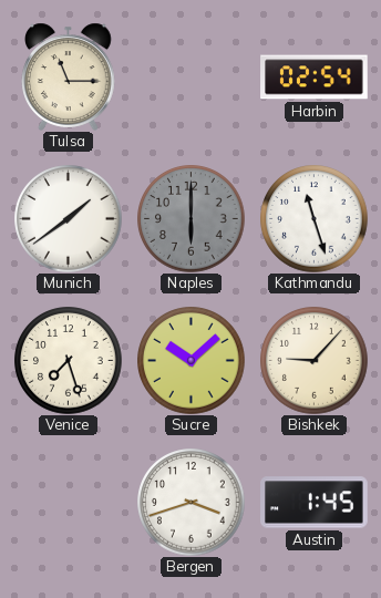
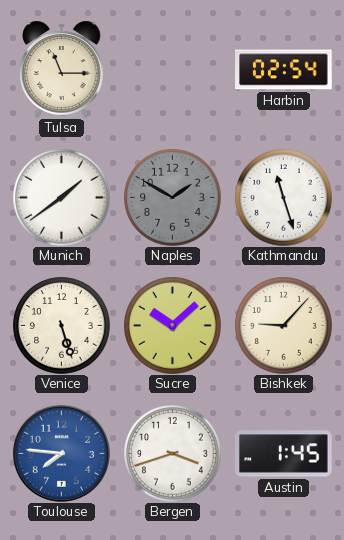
Naples: 6:00 -> 1:50
Venice: 7:27 -> 5:27
Toulouse: none -> 7:46
